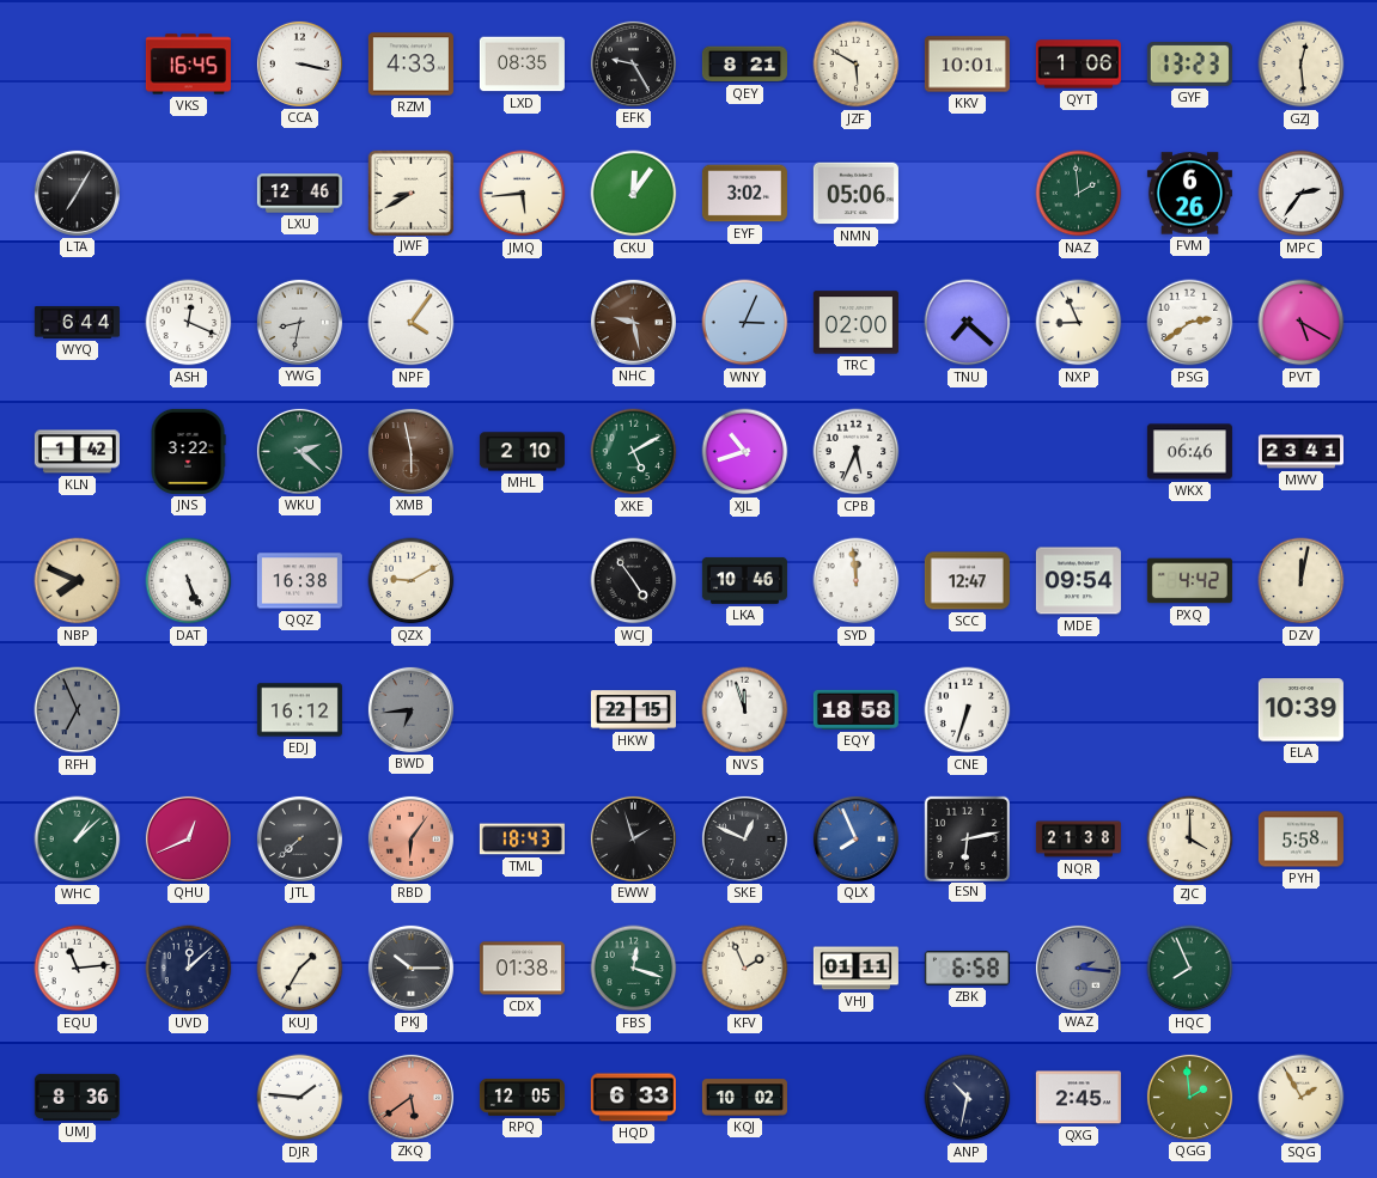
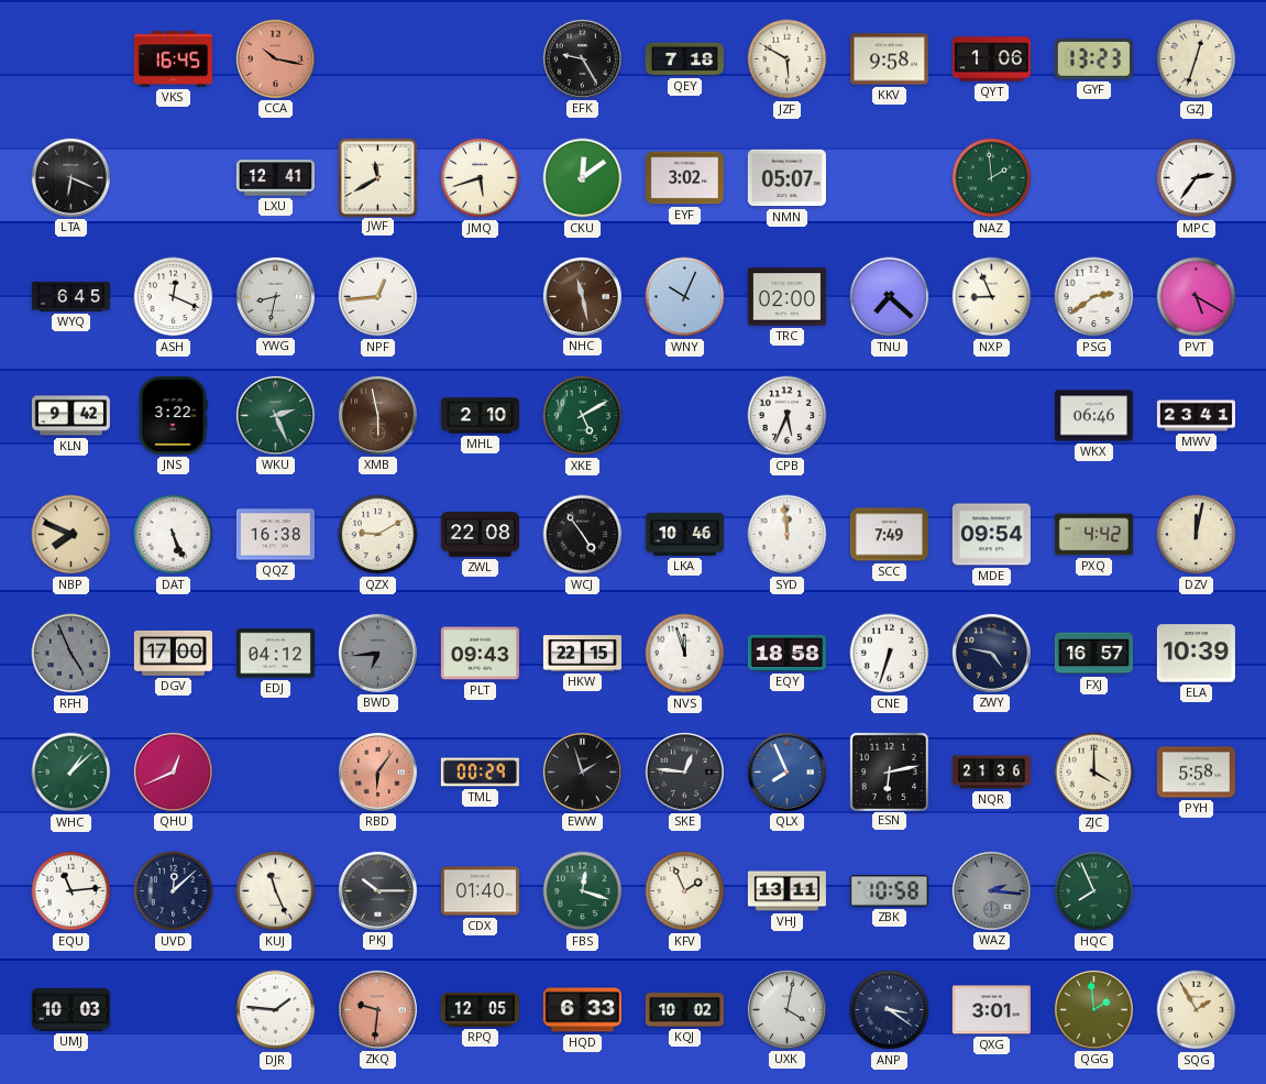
CCA: 3:17 -> 10:17
CCA dial: white -> salmon
RZM: 4:33 -> none
LXD: 08:35 -> none
QEY: 8:21 -> 7:18
KKV: 10:01 -> 9:58
GZJ: 12:29 -> 12:33
LTA: 7:05 -> 6:19
LXU: 12:46 -> 12:41
JWF: 8:40 -> 11:40
JMQ: 5:44 -> 5:42
CKU: 12:06 -> 12:09
NMN: 05:06 -> 05:07
FVM: 6:26 -> none
WYQ: 6:44 -> 6:45
NPF: 4:06 -> 12:44
NHC: 9:28 -> 11:28
WNY: 3:04 -> 10:04
KLN: 1:42 -> 9:42
WKU: 2:22 -> 2:26
XJL: 10:42 -> none
ZWL: none -> 22:08
SCC: 12:47 -> 7:49
RFH: 6:56 -> 4:56
DGV: none -> 17:00
EDJ: 16:12 -> 04:12
PLT: none -> 09:43
ZWY: none -> 4:47
FXJ: none -> 16:57
JTL: 7:38 -> none
TML: 18:43 -> 00:29
SKE: 12:49 -> 12:46
NQR: 21:38 -> 21:36
KUJ: 1:35 -> 11:26
CDX: 01:38 -> 01:40
VHJ: 01:11 -> 13:11
ZBK: 6:58 -> 10:58
UMJ: 8:36 -> 10:03
ZKQ: 5:39 -> 9:31
UXK: none -> 4:02
ANP: 10:32 -> 3:21
QXG: 2:45 -> 3:01
